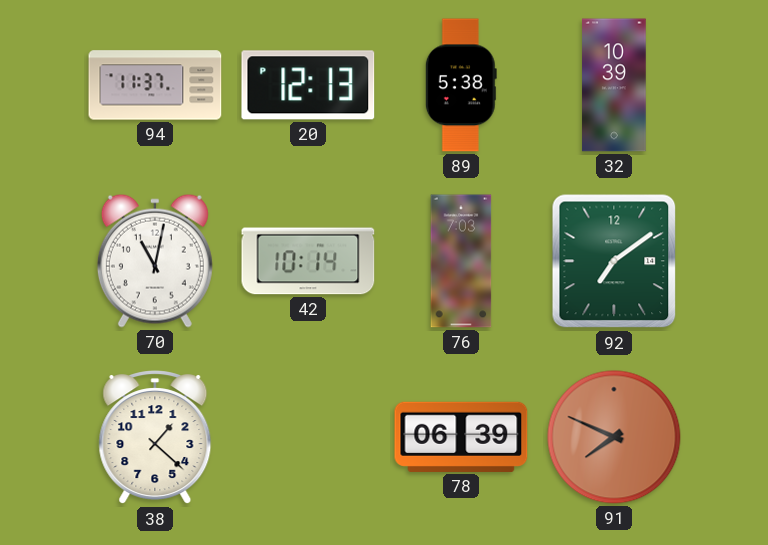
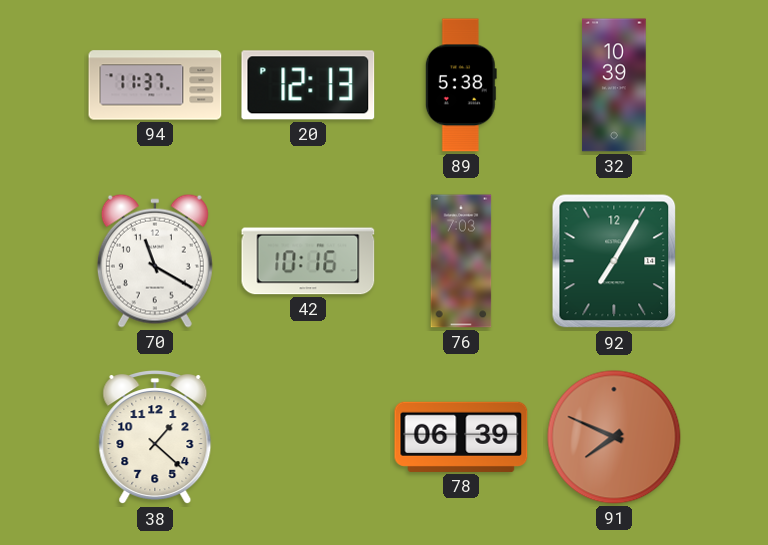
70: 11:02 -> 11:20
42: 10:14 -> 10:16
92: 7:09 -> 7:05
